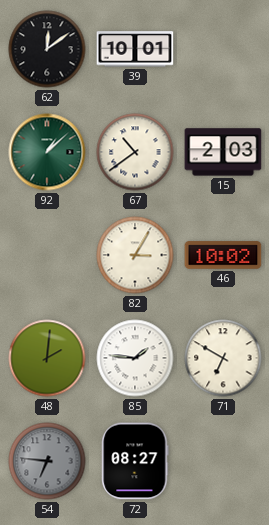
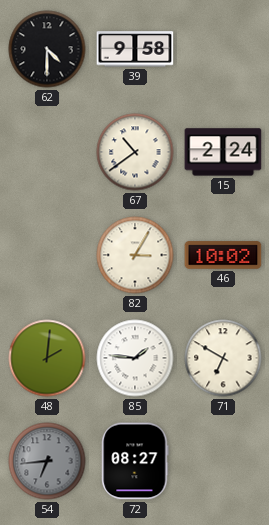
62: 12:09 -> 4:30
39: 10:01 -> 9:58
92: 1:08 -> none
15: 2:03 -> 2:24
54: 6:46 -> 6:44
